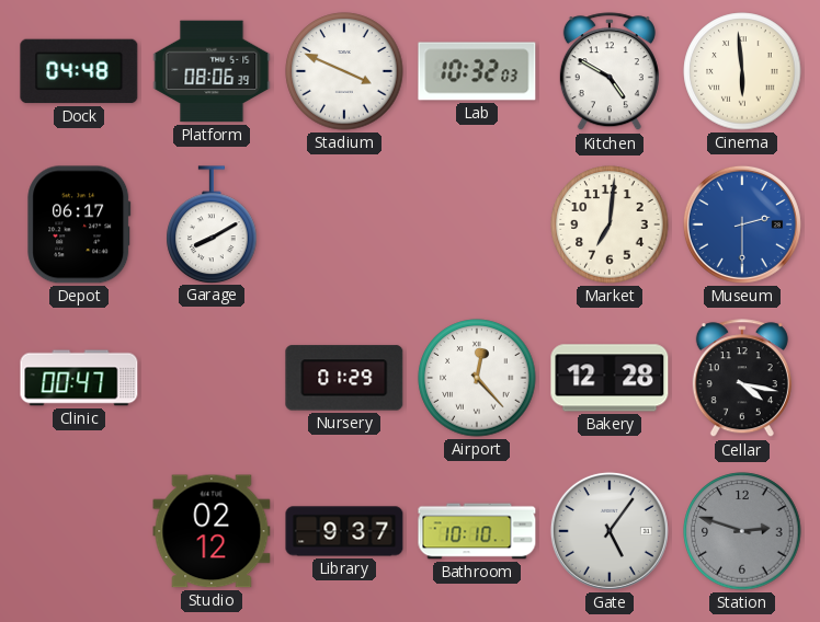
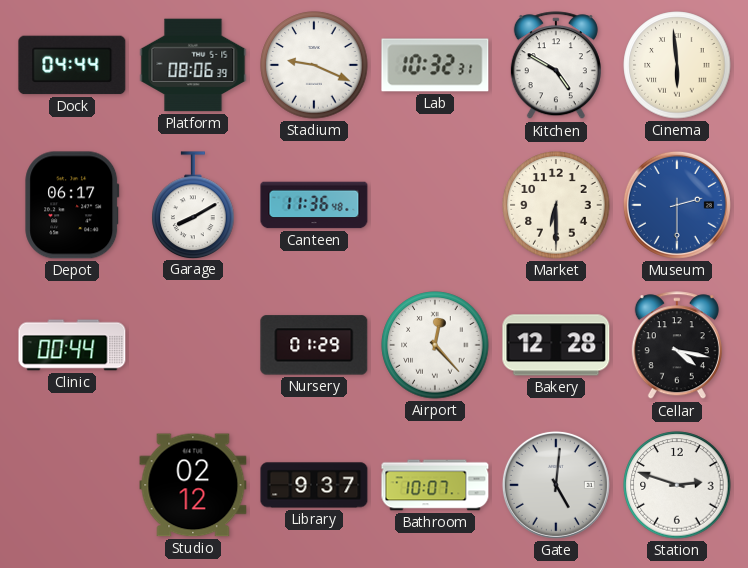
Dock: 04:48 -> 04:44
Stadium: 3:49 -> 9:19
Lab: 10:32:03 -> 10:32:31
Canteen: none -> 11:36
Market: 7:01 -> 6:30
Clinic: 00:47 -> 00:44
Bathroom: 10:10 -> 10:07
Gate: 5:06 -> 5:01
Station dial: grey -> white
